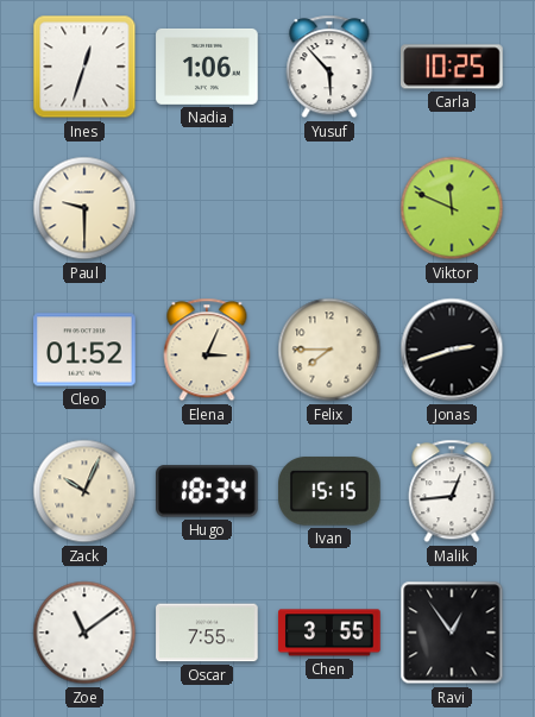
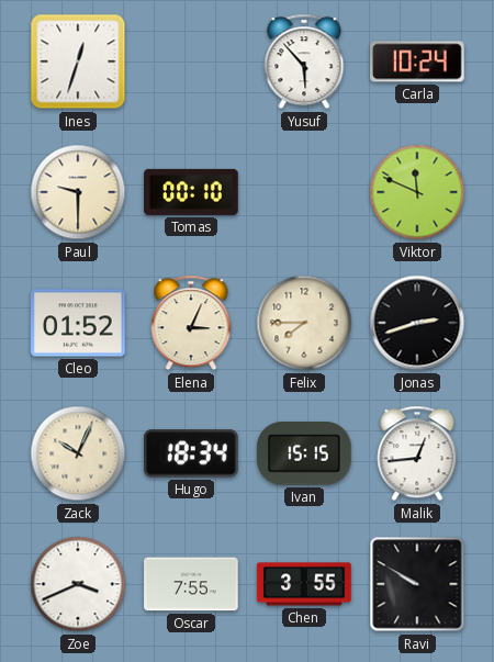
Nadia: 1:06 -> none
Carla: 10:25 -> 10:24
Tomas: none -> 00:10
Zoe: 11:09 -> 3:41
Ravi: 12:54 -> 9:50
